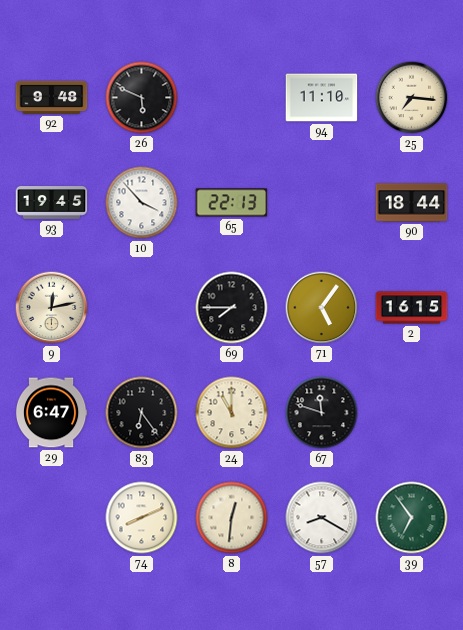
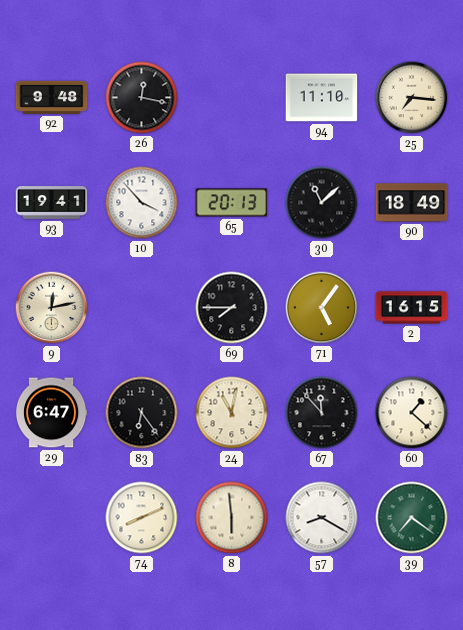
26: 5:49 -> 12:17
93: 19:45 -> 19:41
65: 22:13 -> 20:13
30: none -> 11:08
90: 18:44 -> 18:49
24: 11:00 -> 11:02
67: 11:48 -> 11:53
60: none -> 1:22
8: 12:31 -> 5:59
39: 6:54 -> 7:21
